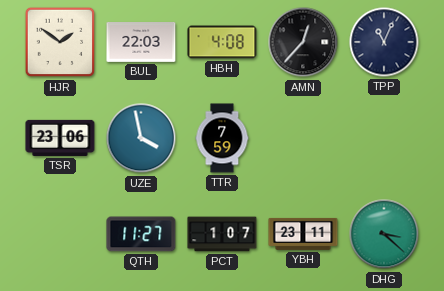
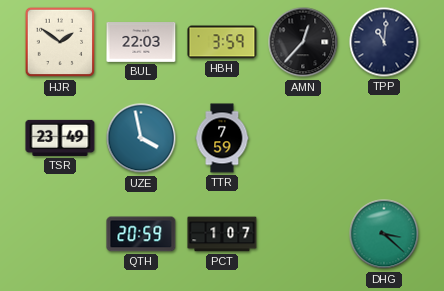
HBH: 4:08 -> 3:59
TPP: 11:04 -> 11:01
TSR: 23:06 -> 23:49
QTH: 11:27 -> 20:59
YBH: 23:11 -> none
